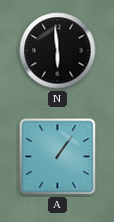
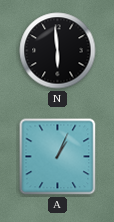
A: 1:06 -> 1:04
